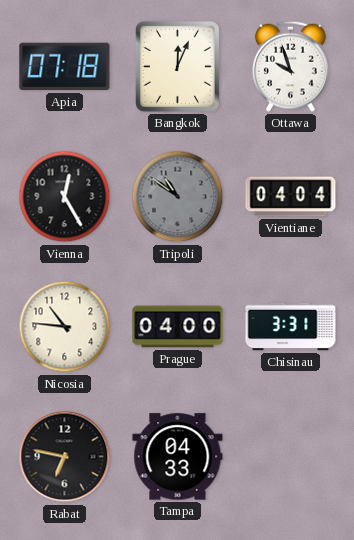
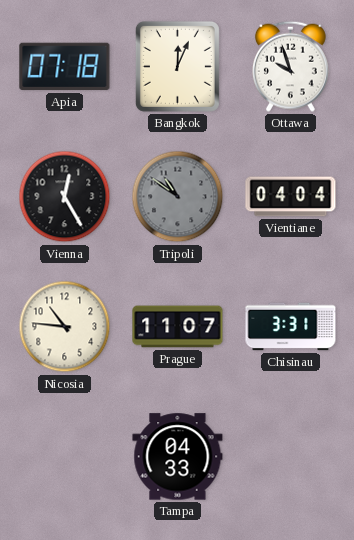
Prague: 04:00 -> 11:07
Rabat: 6:47 -> none
